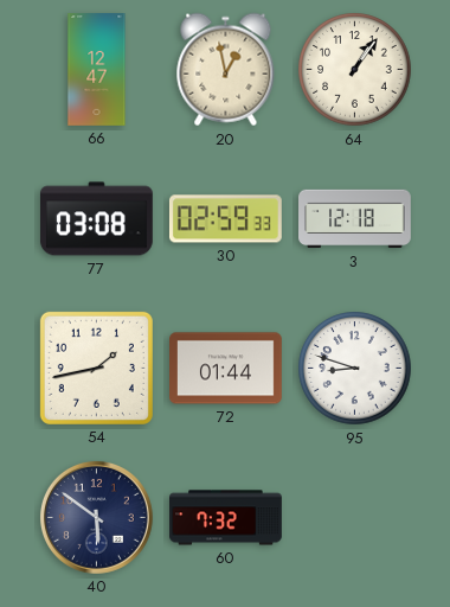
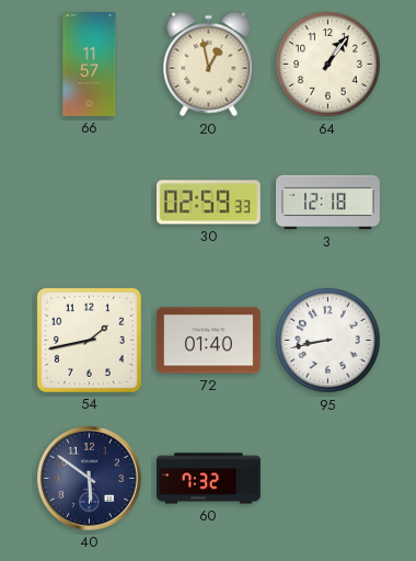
66: 12:47 -> 11:57
77: 03:08 -> none
72: 01:44 -> 01:40
95: 8:48 -> 8:43
